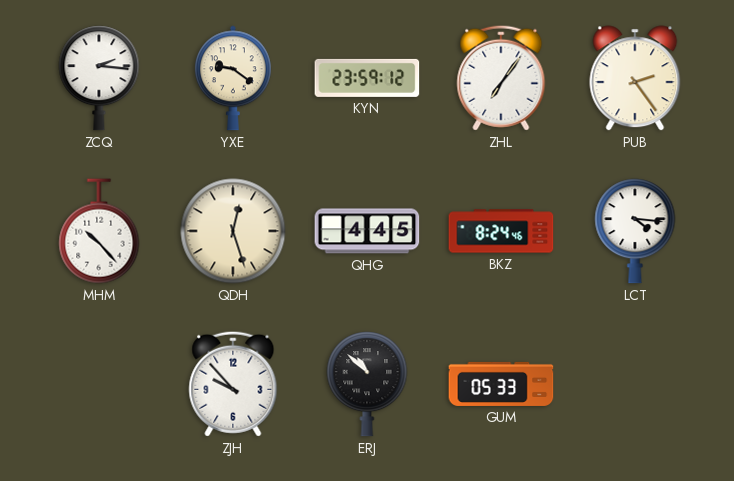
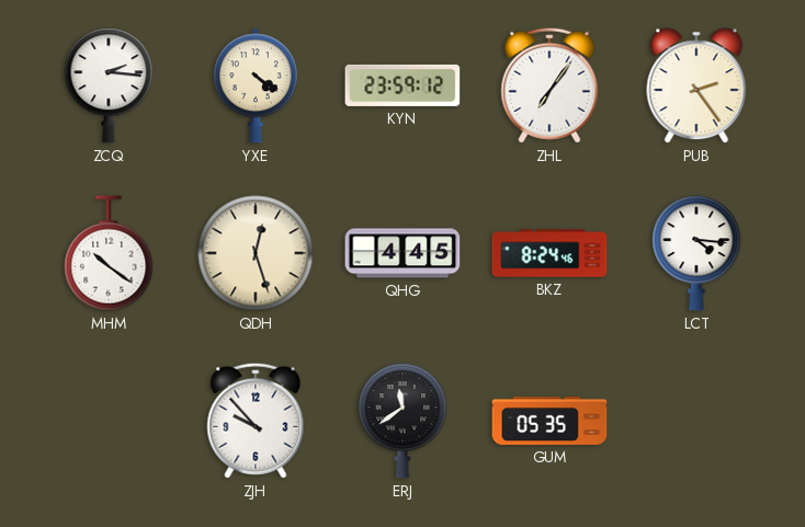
YXE: 9:21 -> 4:21
MHM: 10:23 -> 10:21
ERJ: 10:52 -> 11:39
GUM: 05:33 -> 05:35
